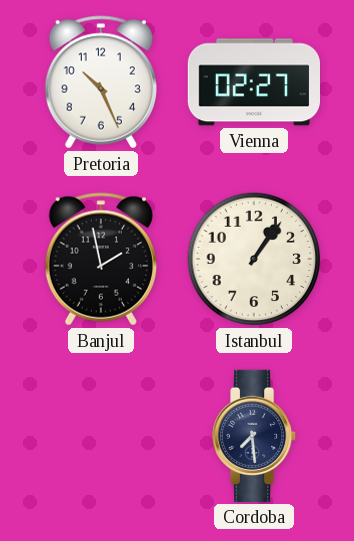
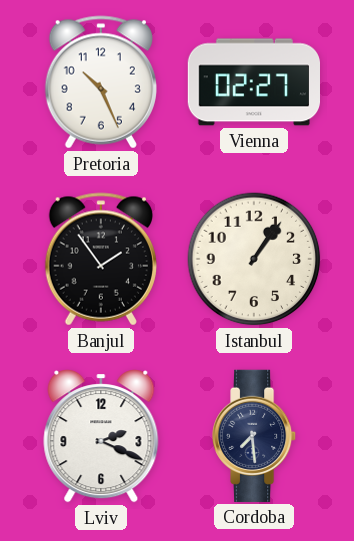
Banjul: 1:58 -> 1:54
Lviv: none -> 2:19
